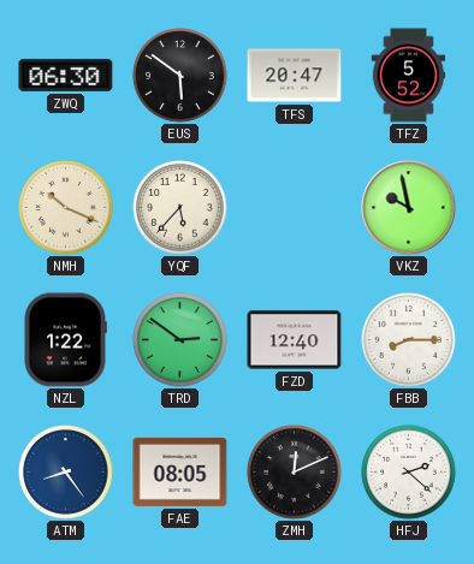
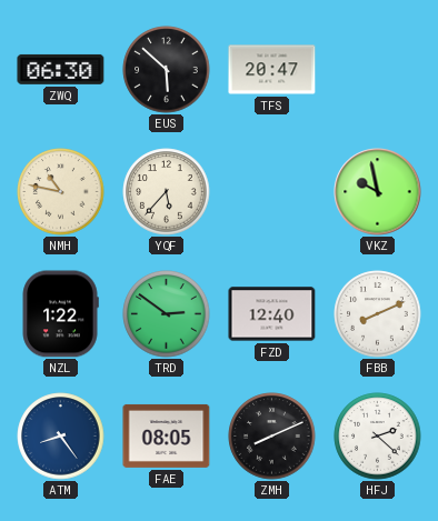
EUS: 5:51 -> 5:52
TFZ: 5:52 -> none
NMH: 10:19 -> 10:47
FBB: 8:15 -> 8:11
ZMH: 12:11 -> 8:11
